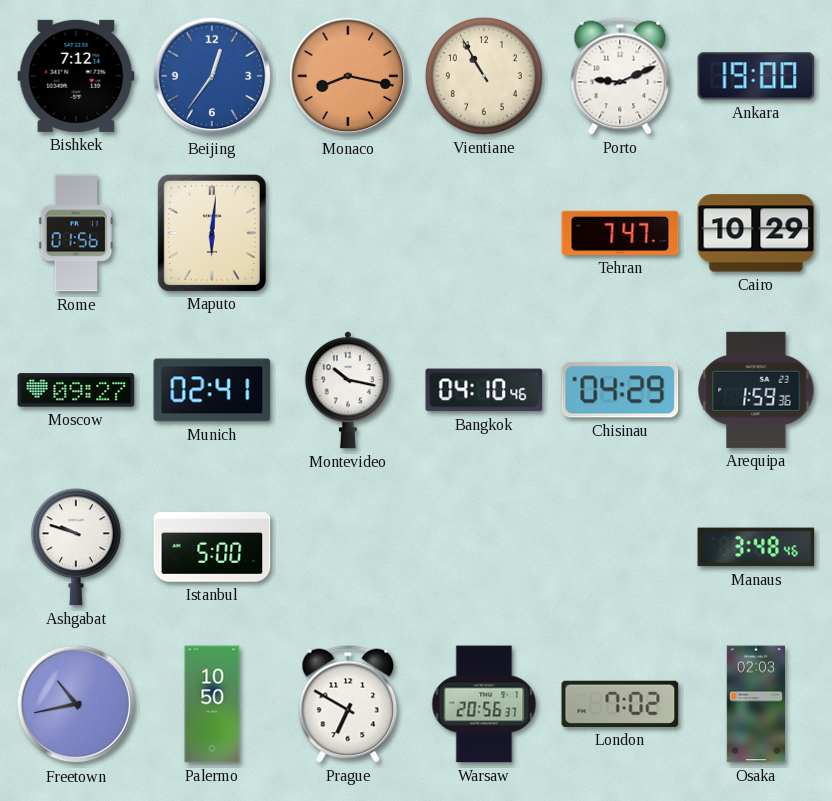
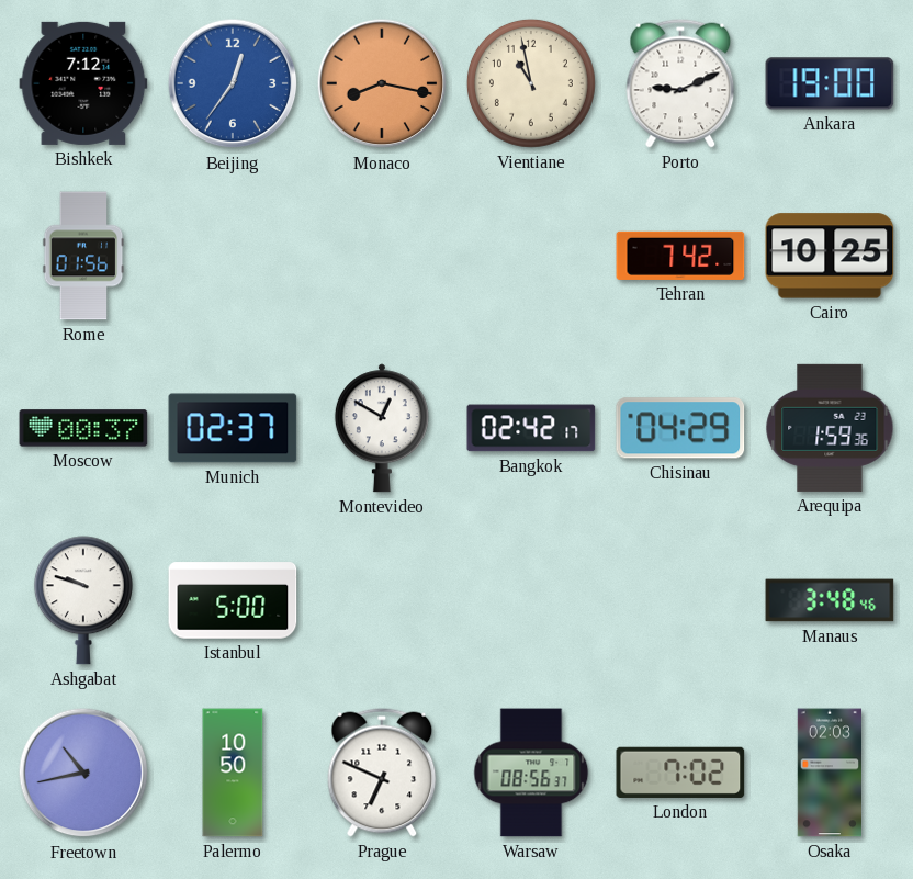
Vientiane: 10:55 -> 10:58
Maputo: 6:01 -> none
Tehran: 7:47 -> 7:42
Cairo: 10:29 -> 10:25
Moscow: 09:27 -> 00:37
Munich: 02:41 -> 02:37
Montevideo: 10:17 -> 12:50
Bangkok: 04:10 -> 02:42
Prague: 6:50 -> 6:49
Warsaw: 20:56 -> 08:56
